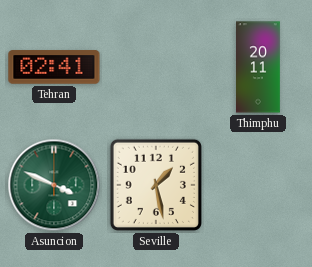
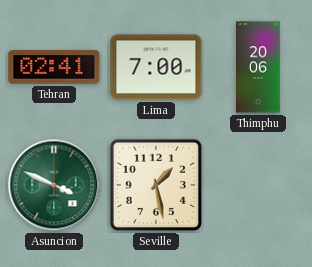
Lima: none -> 7:00
Thimphu: 20:11 -> 20:06
